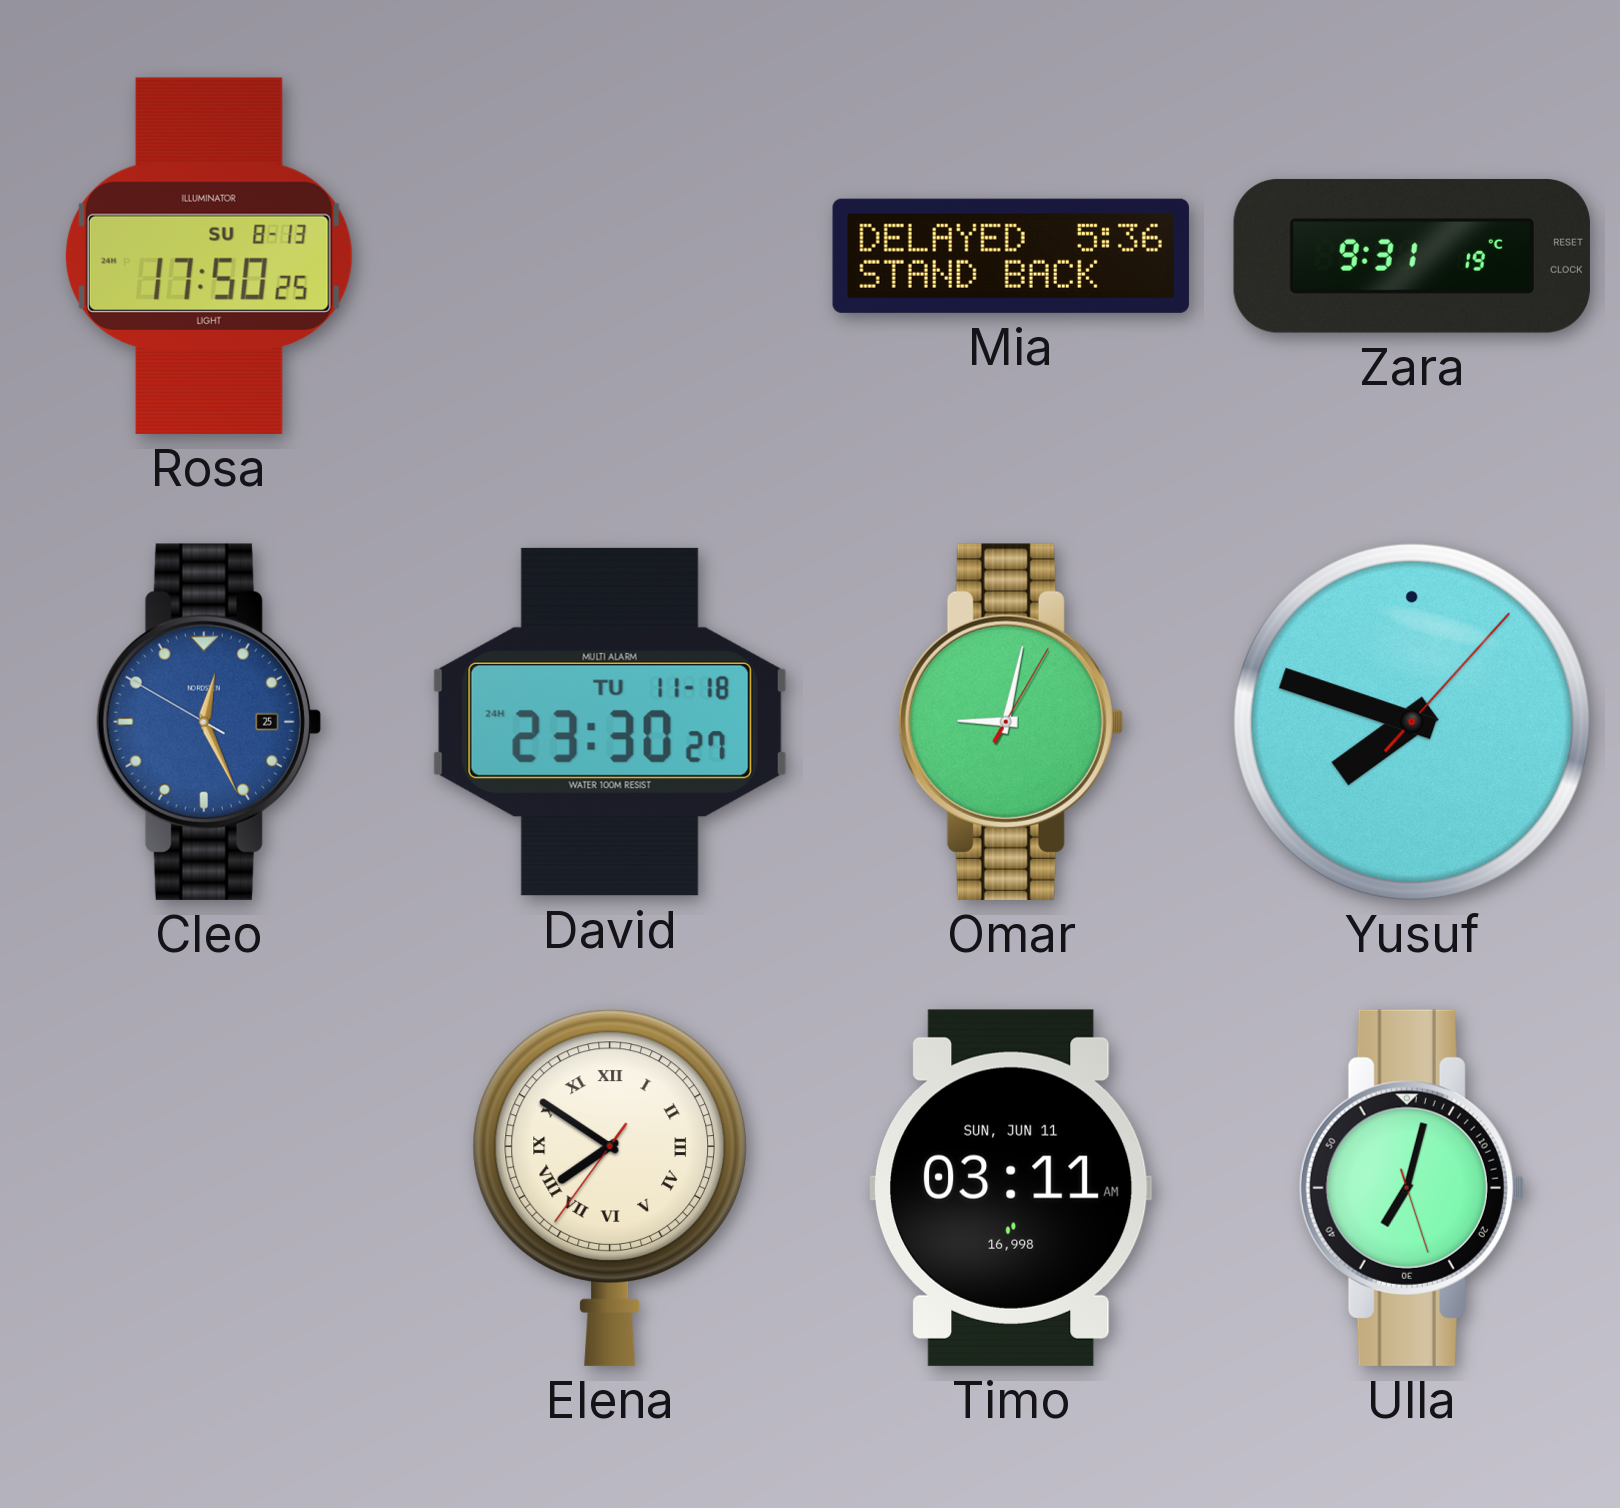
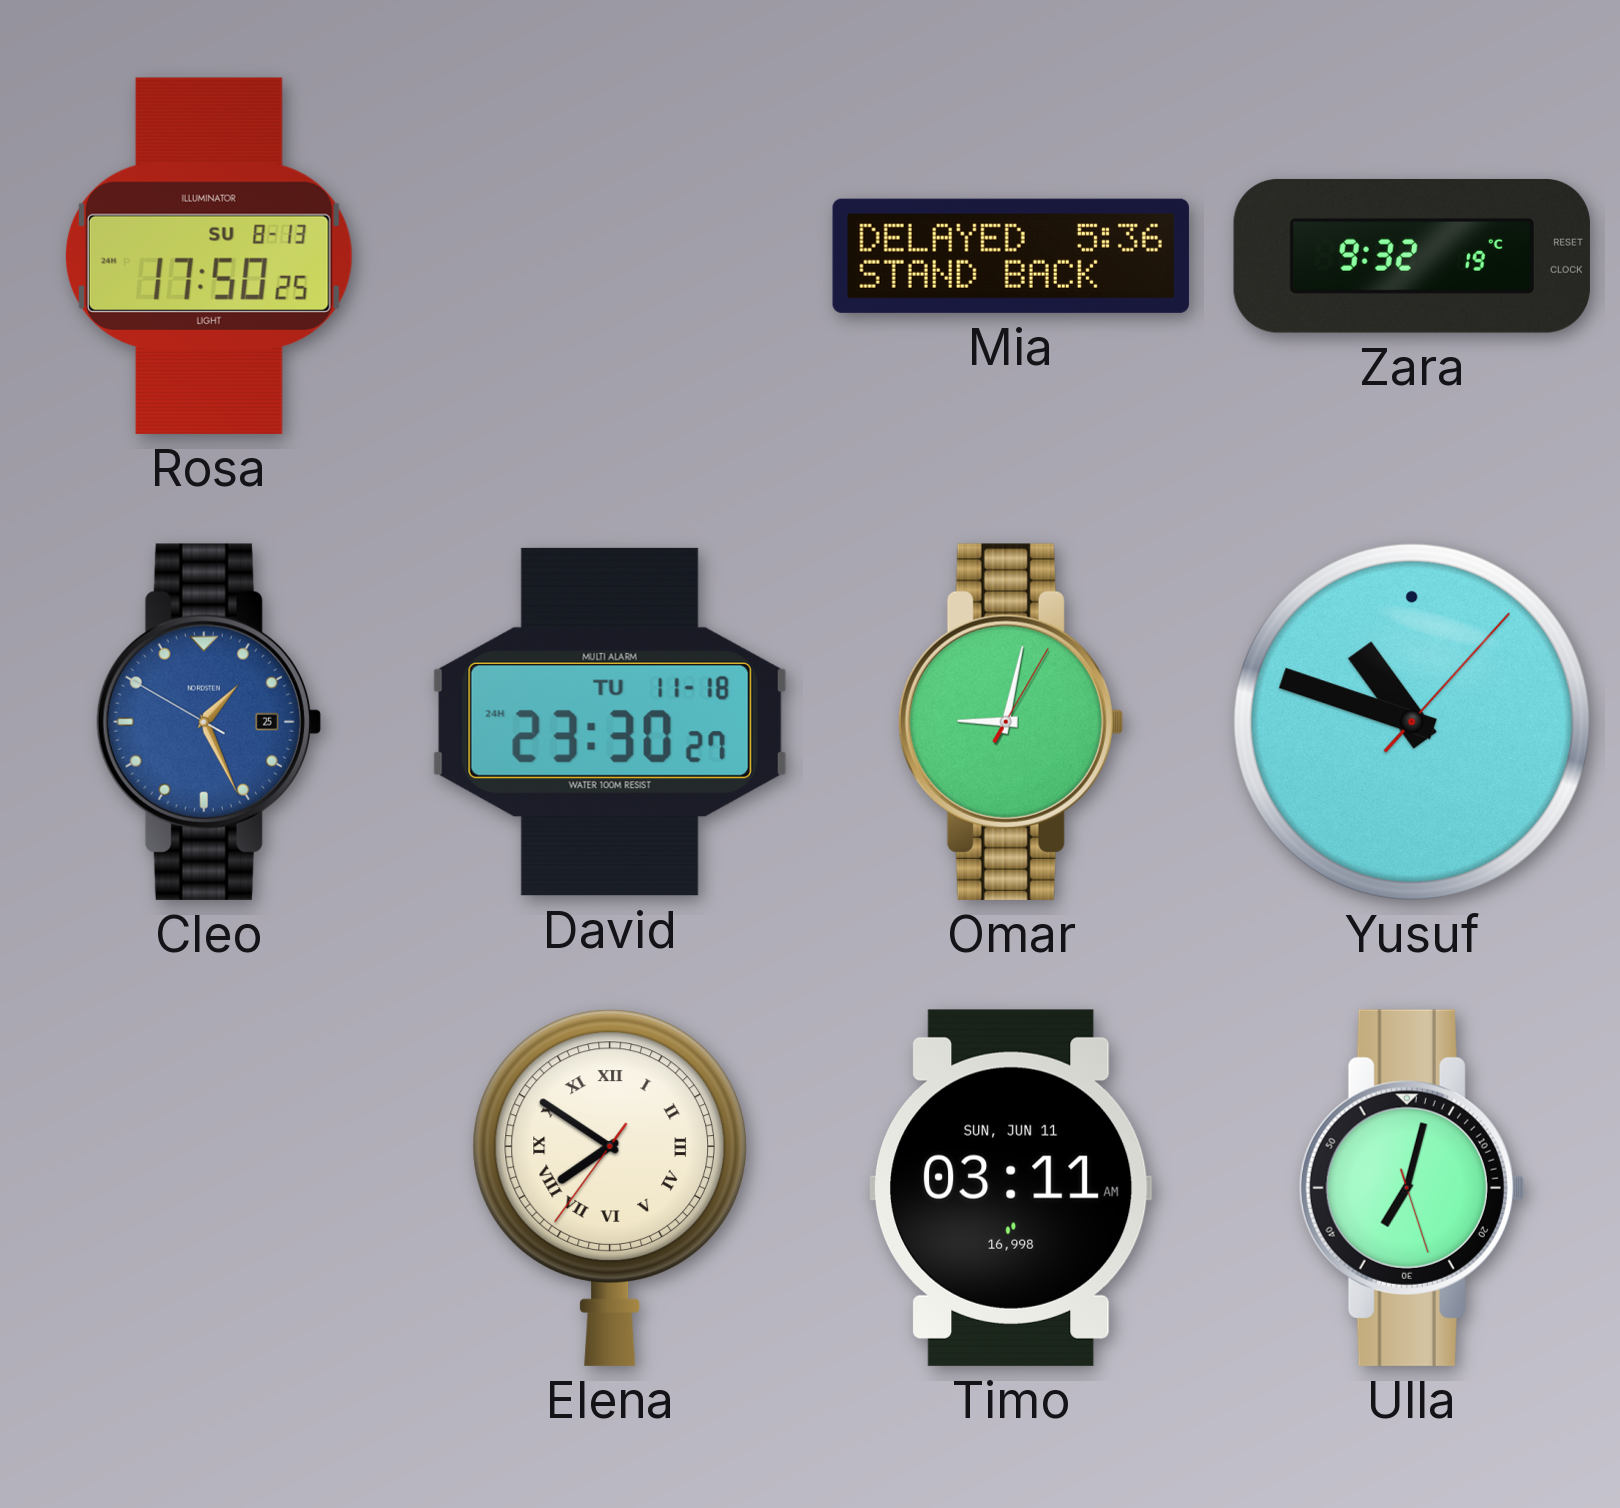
Zara: 9:31 -> 9:32
Cleo: 12:25 -> 1:25
Yusuf: 7:48 -> 10:48
